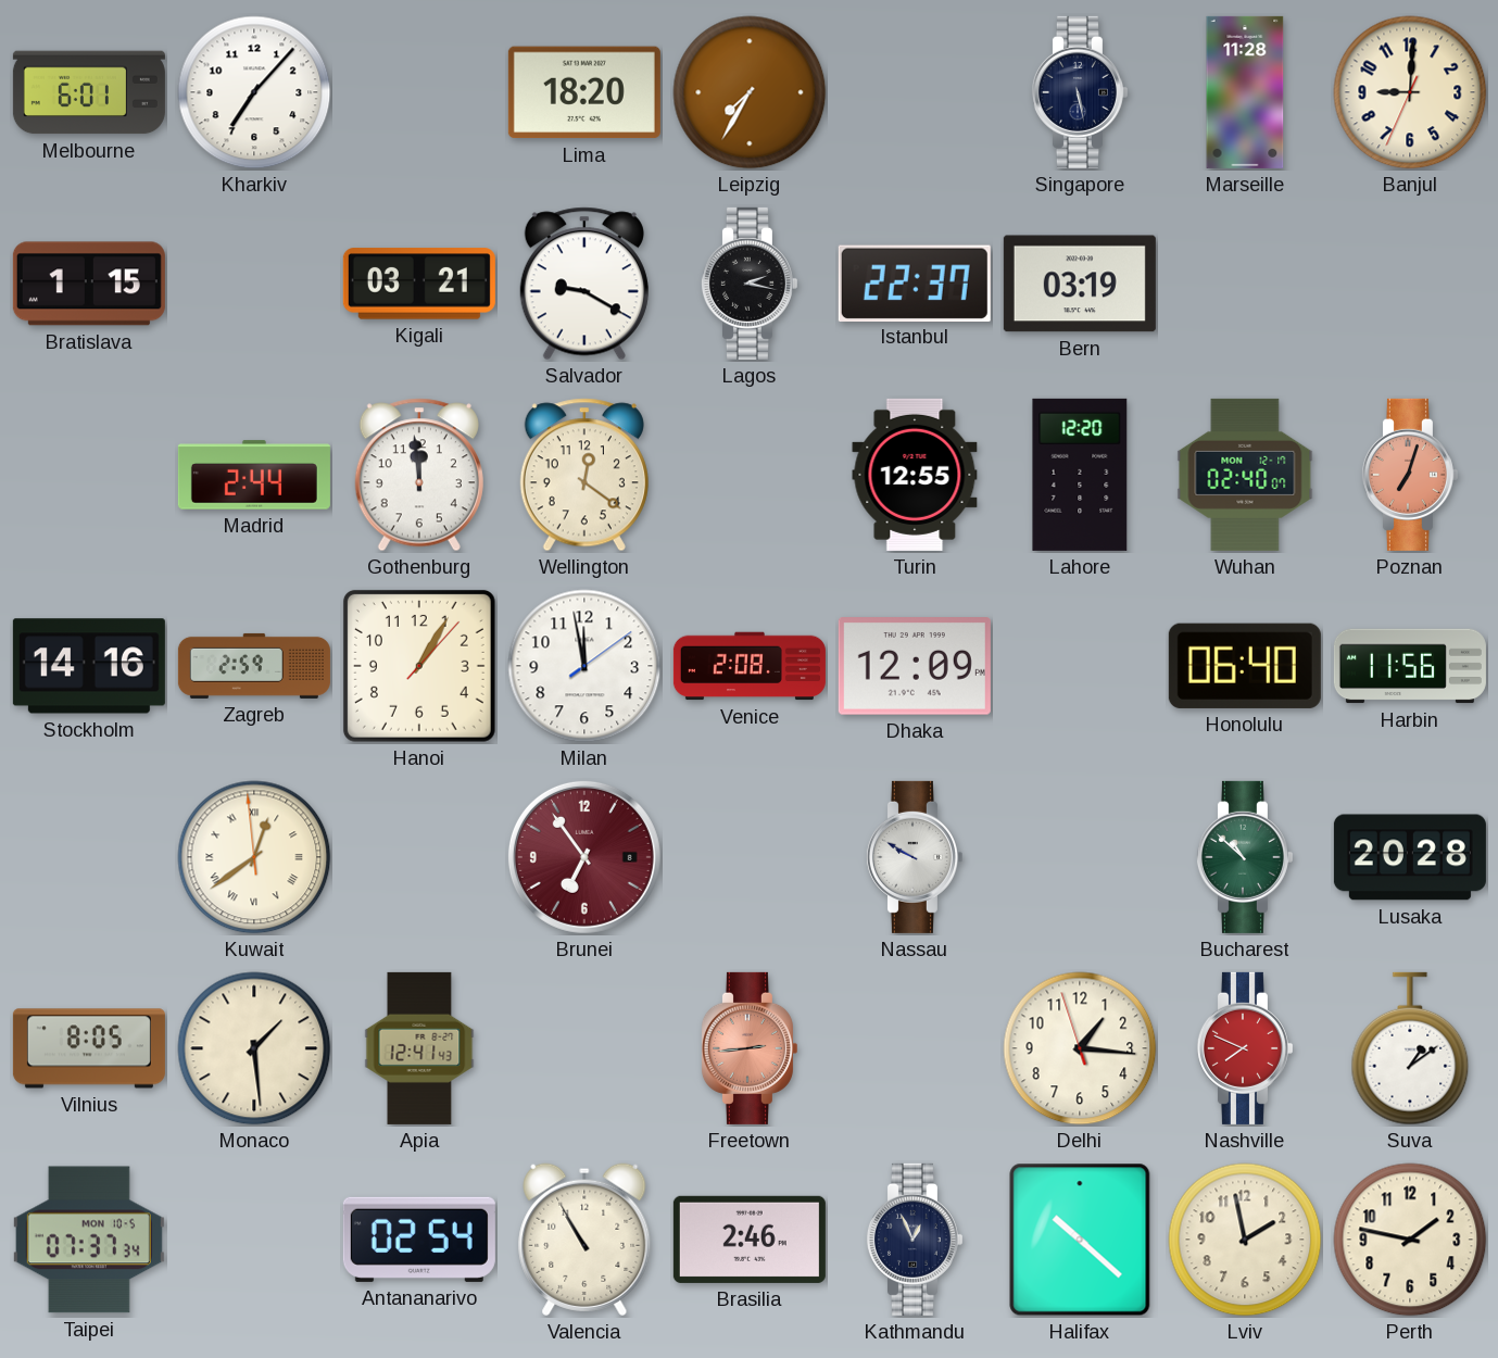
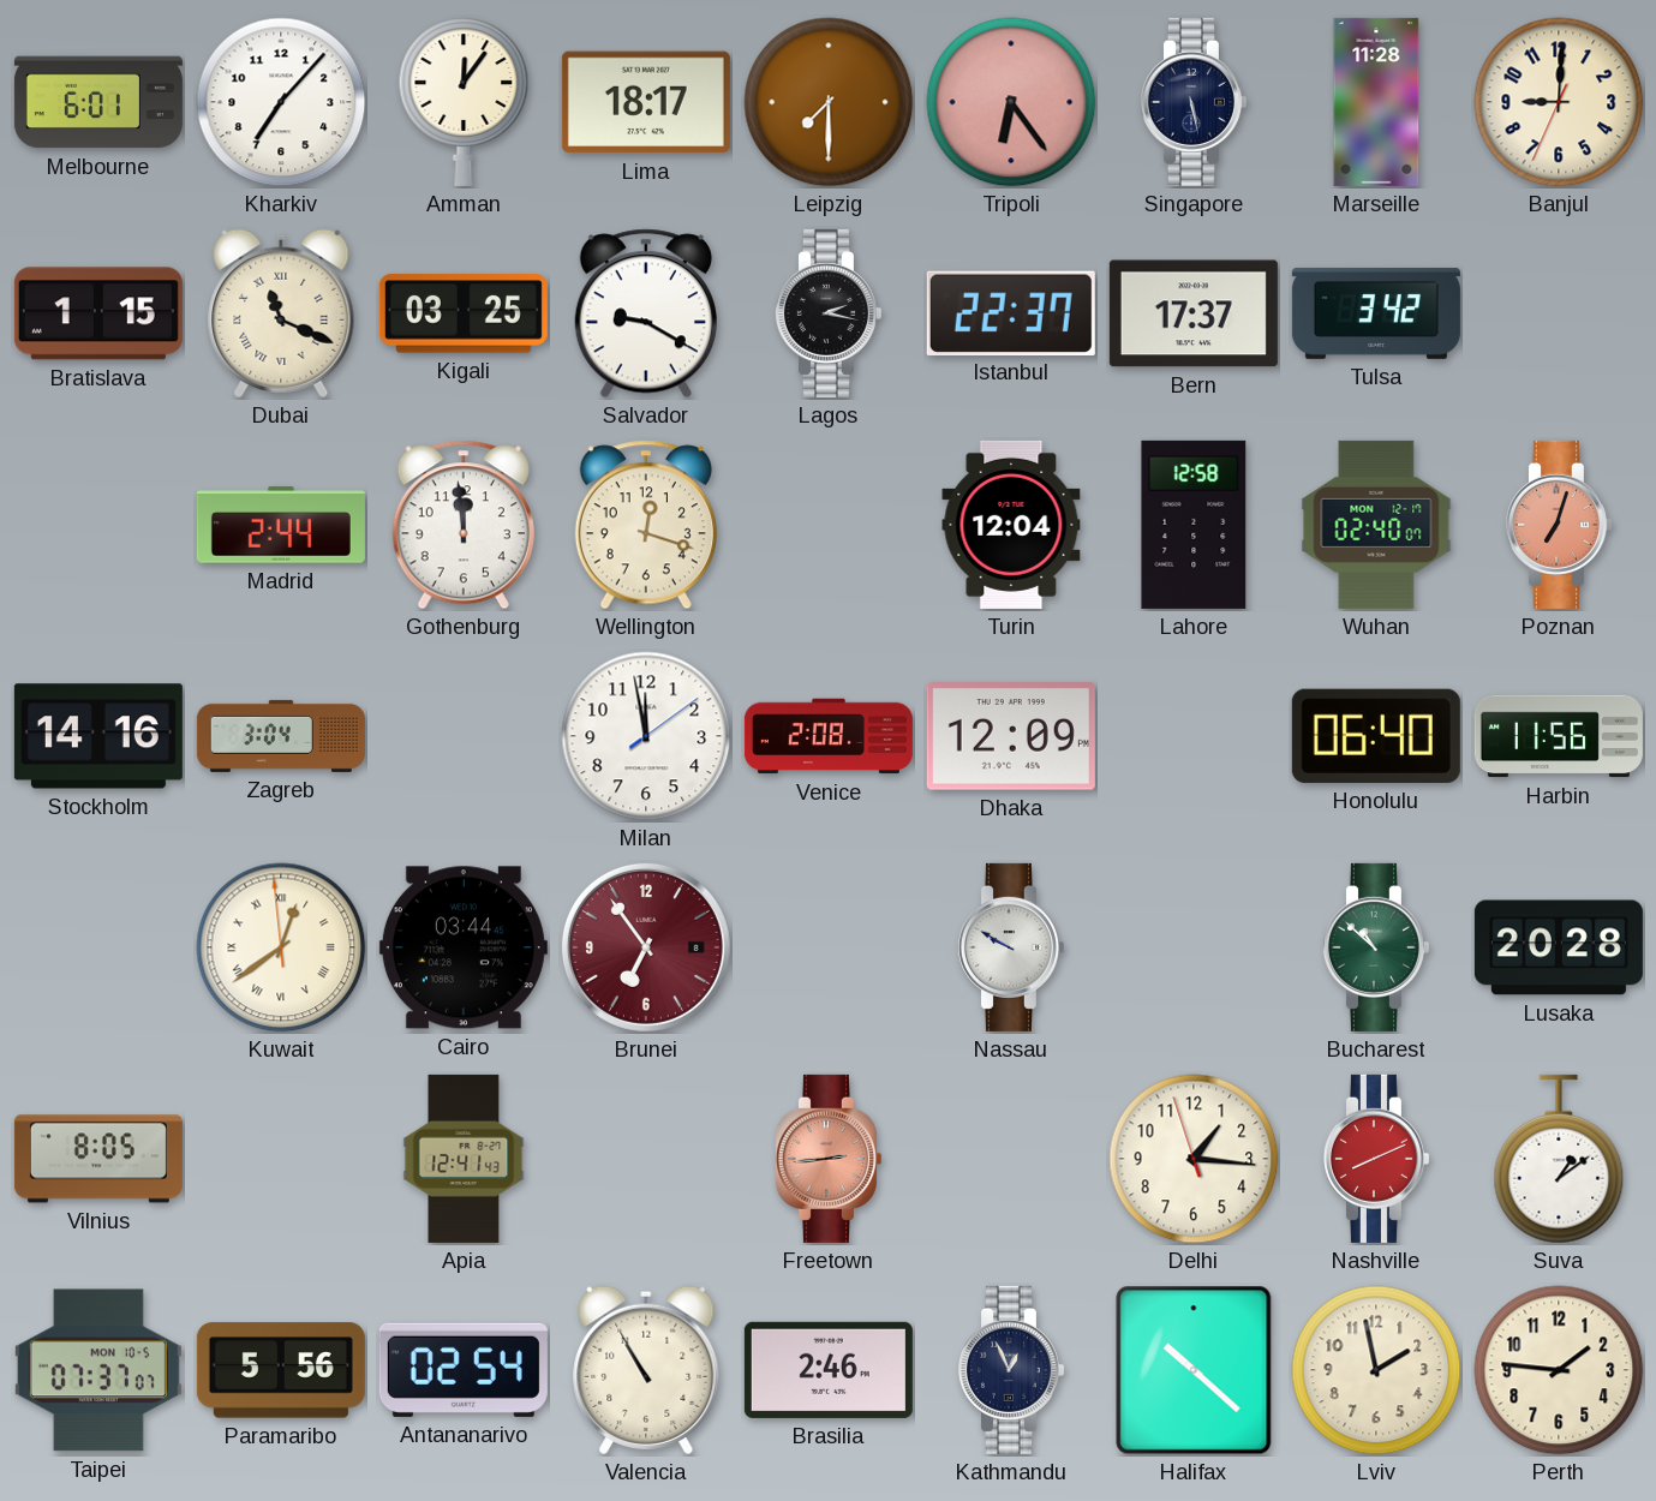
Amman: none -> 12:06
Lima: 18:20 -> 18:17
Leipzig: 7:35 -> 7:30
Tripoli: none -> 6:24
Dubai: none -> 11:19
Kigali: 03:21 -> 03:25
Bern: 03:19 -> 17:37
Tulsa: none -> 3:42
Wellington: 12:21 -> 12:18
Turin: 12:55 -> 12:04
Lahore: 12:20 -> 12:58
Zagreb: 2:59 -> 3:04
Hanoi: 1:05 -> none
Cairo: none -> 03:44
Monaco: 1:29 -> none
Nashville: 7:49 -> 8:11
Taipei: 07:37:34 -> 07:37:07
Paramaribo: none -> 5:56
Perth: 1:47 -> 1:46
